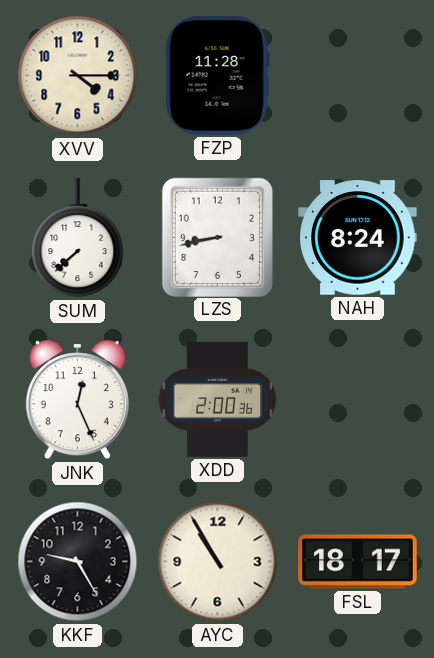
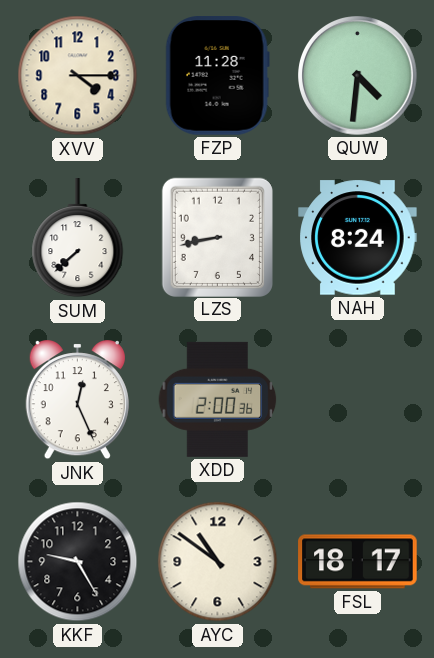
QUW: none -> 4:31
AYC: 10:55 -> 10:51
